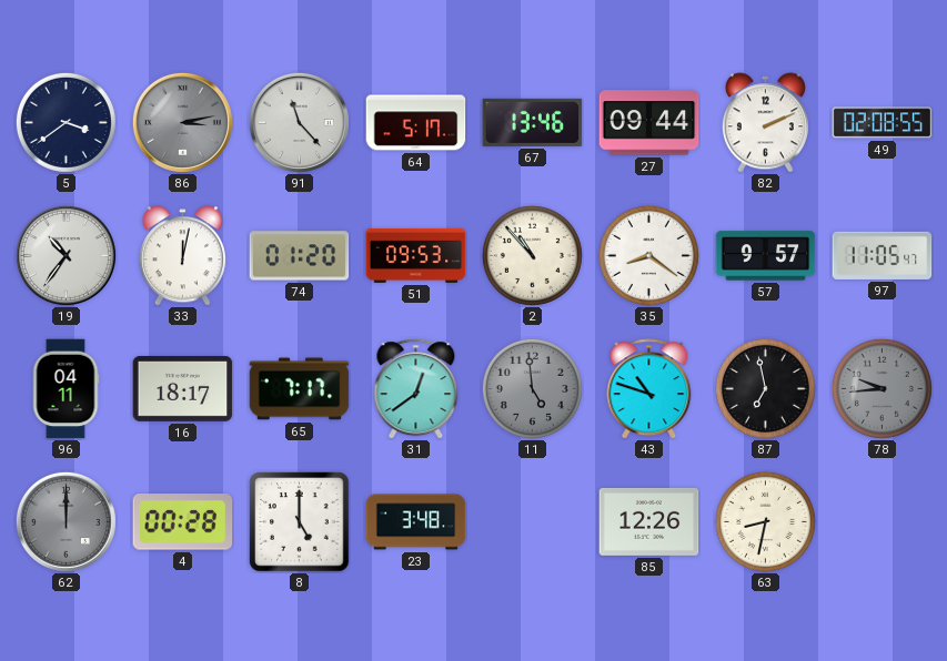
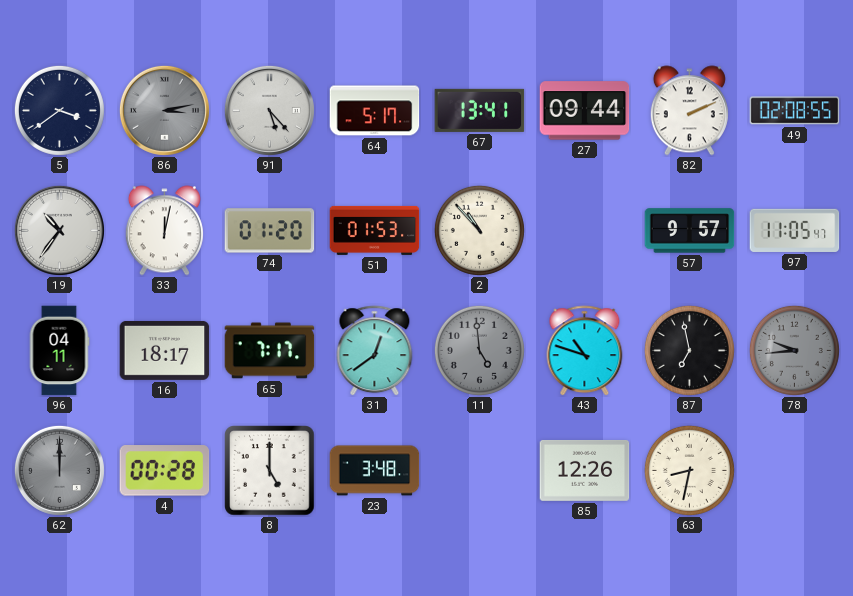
91: 11:23 -> 5:23
67: 13:46 -> 13:41
51: 09:53 -> 01:53
35: 8:21 -> none
